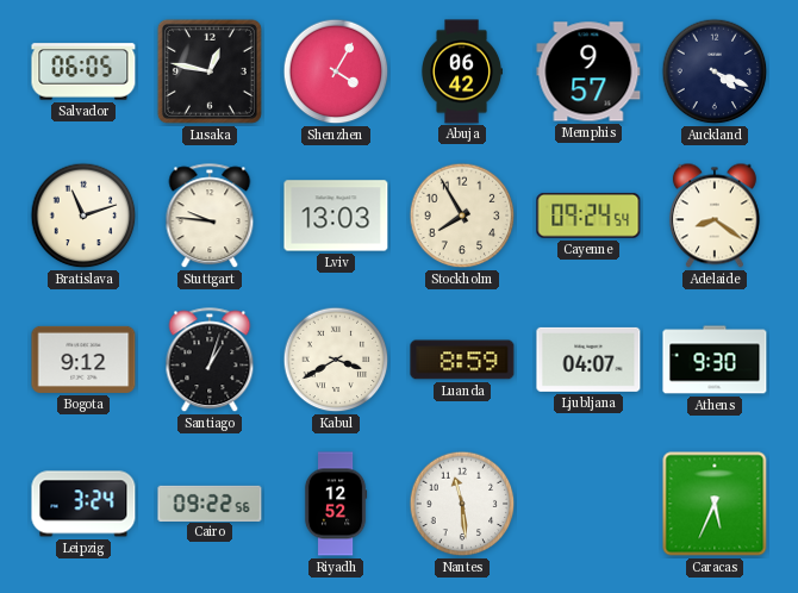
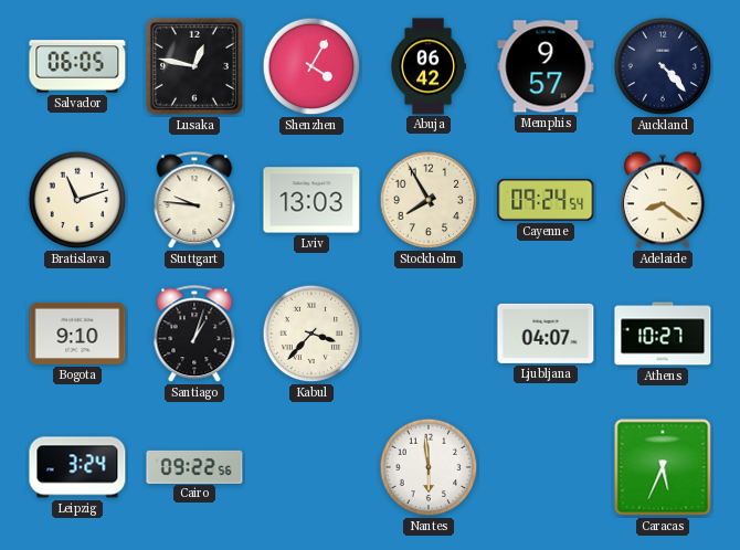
Auckland: 4:19 -> 4:23
Bogota: 9:12 -> 9:10
Kabul: 3:40 -> 3:37
Luanda: 8:59 -> none
Athens: 9:30 -> 10:27
Riyadh: 12:52 -> none
Nantes: 11:29 -> 5:59
